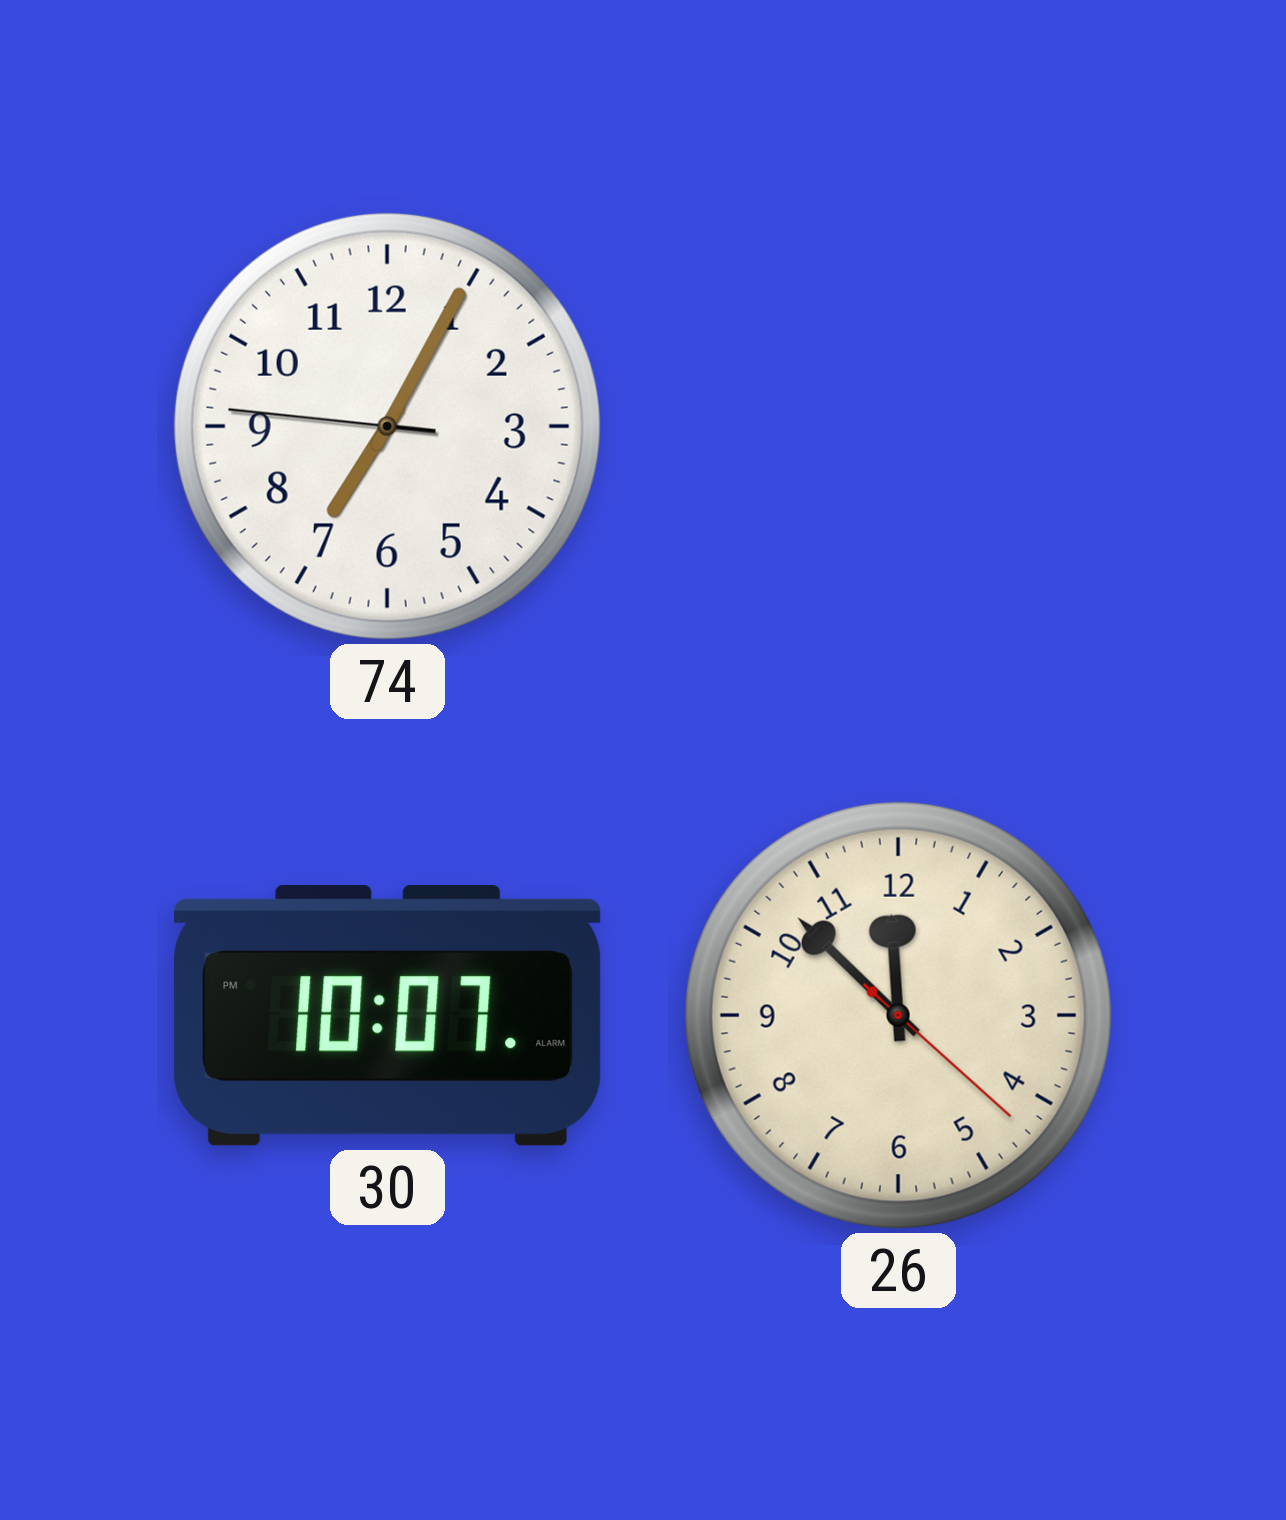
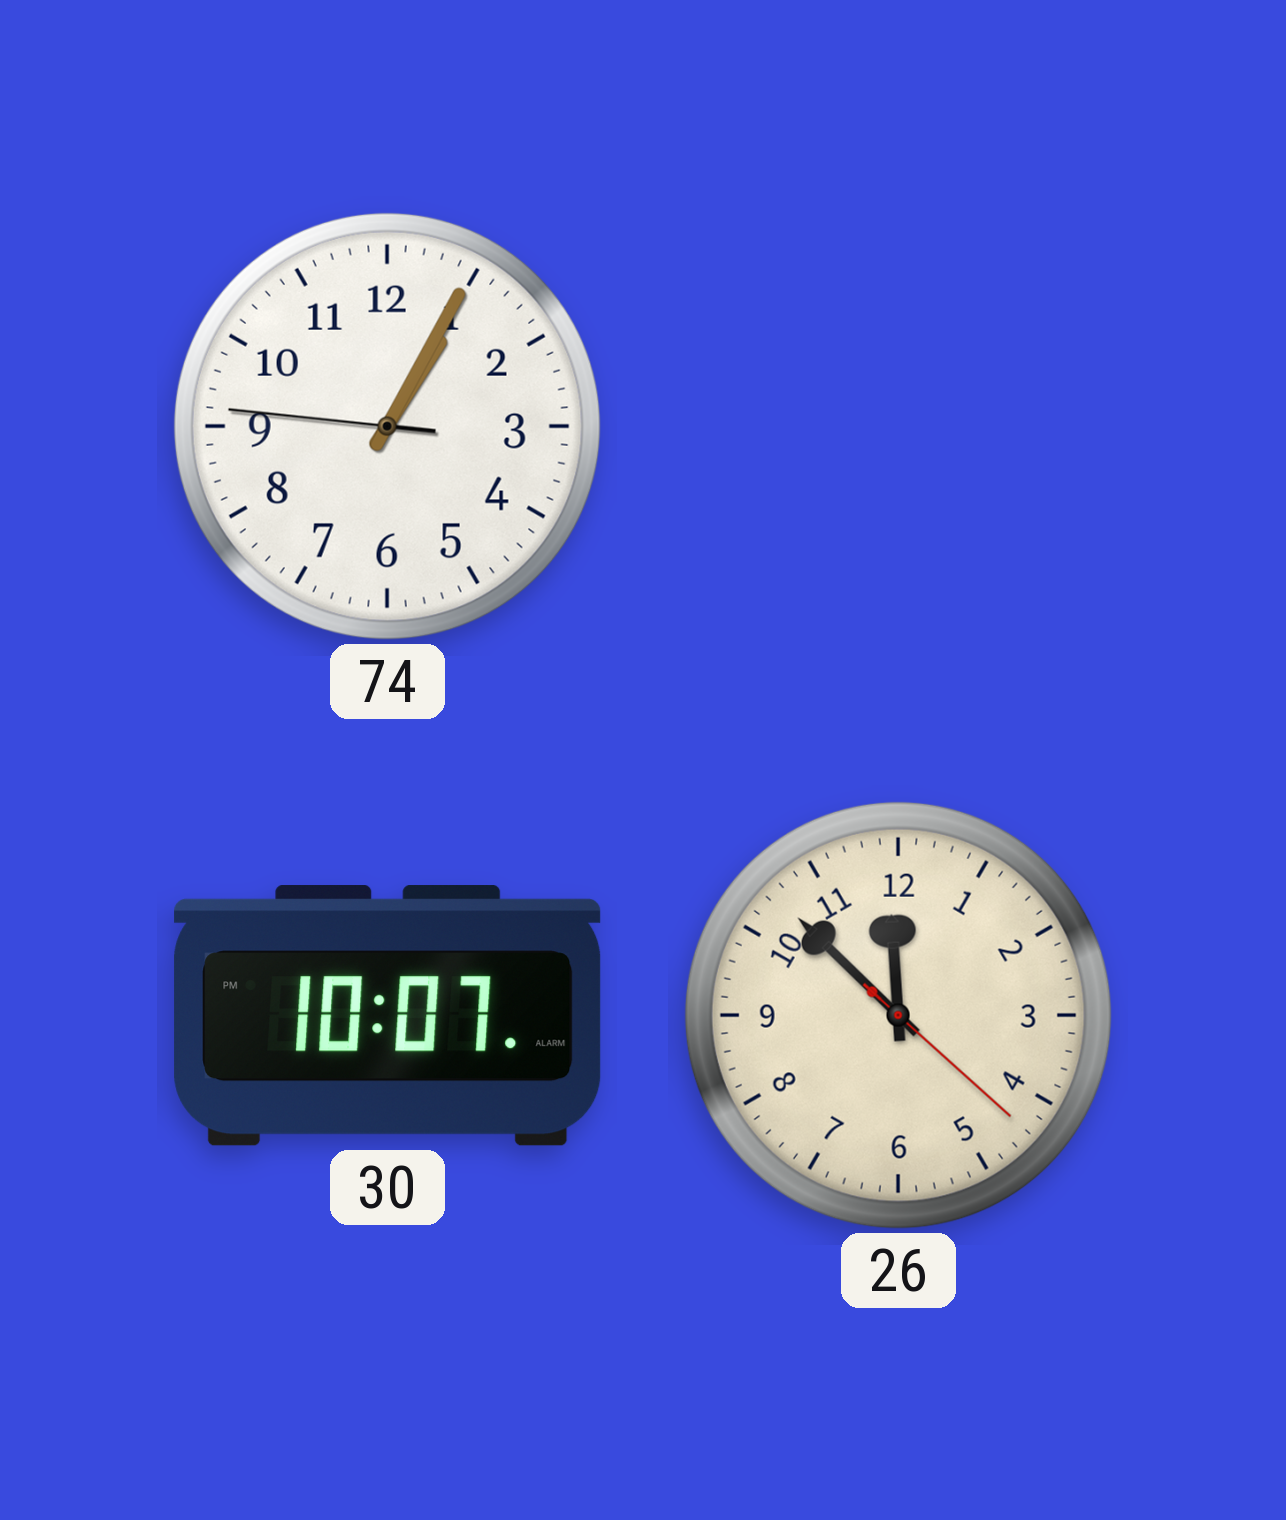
74: 7:04 -> 1:04
